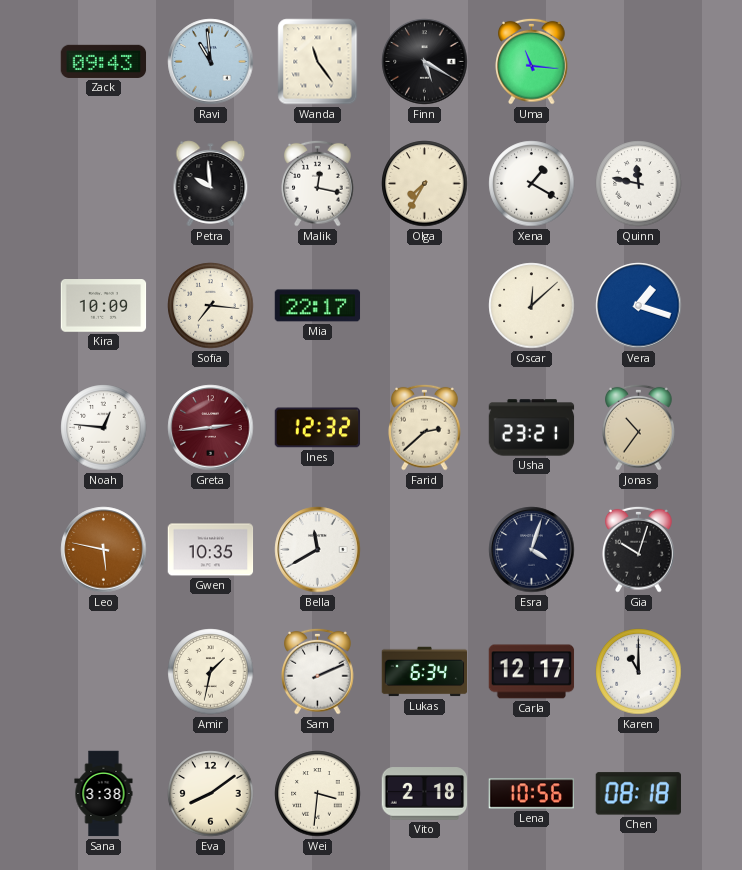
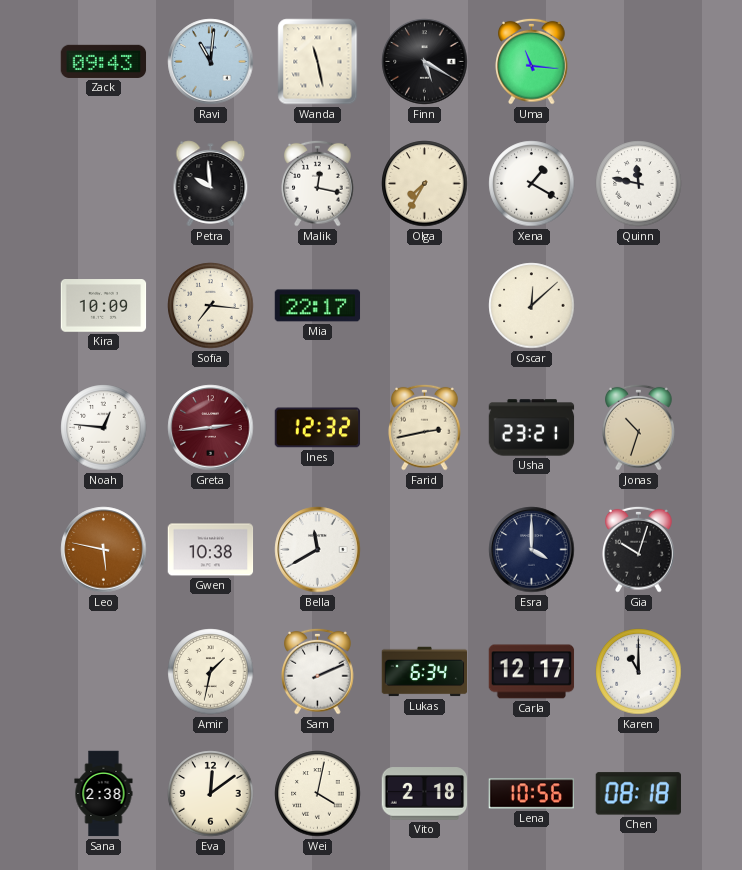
Ravi: 10:59 -> 11:01
Wanda: 11:24 -> 11:28
Vera: 1:18 -> none
Farid: 2:38 -> 2:43
Jonas: 10:36 -> 10:33
Gwen: 10:35 -> 10:38
Esra: 4:03 -> 4:00
Sana: 3:38 -> 2:38
Eva: 8:09 -> 12:09
Wei: 3:31 -> 4:02
